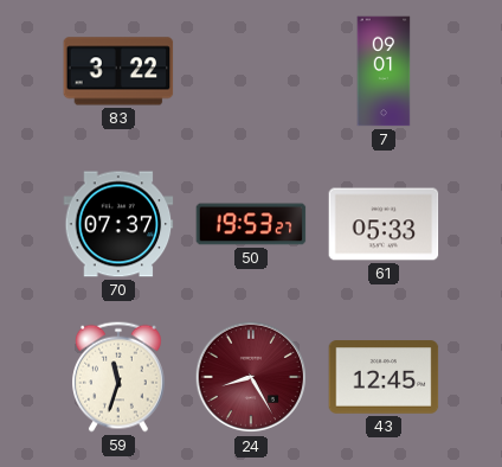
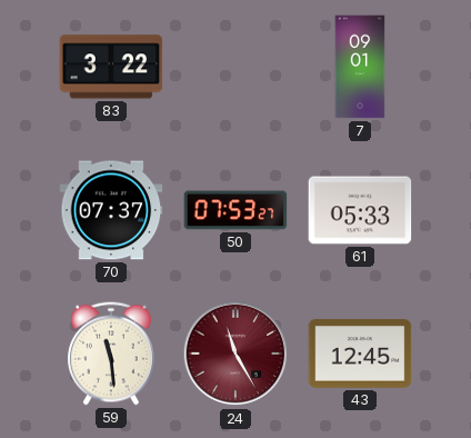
50: 19:53 -> 07:53
59: 11:33 -> 11:29
24: 8:25 -> 11:25
